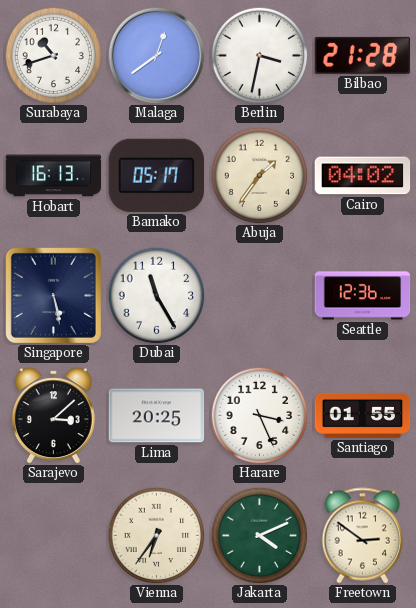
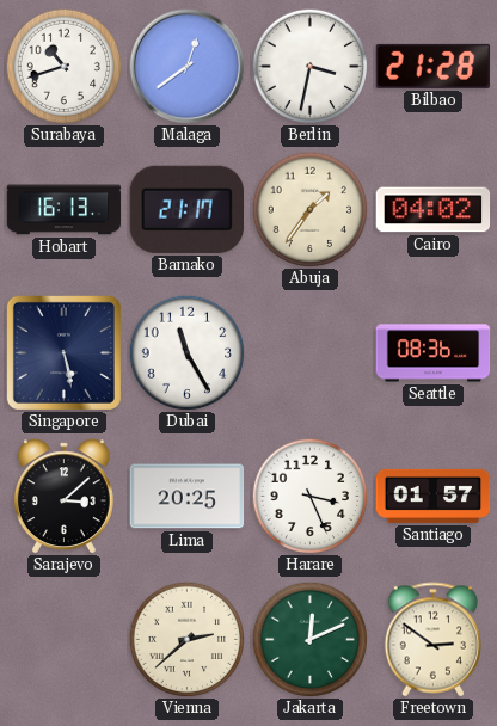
Bamako: 05:17 -> 21:17
Seattle: 12:36 -> 08:36
Santiago: 01:55 -> 01:57
Vienna: 6:36 -> 2:38
Jakarta: 4:11 -> 12:11
